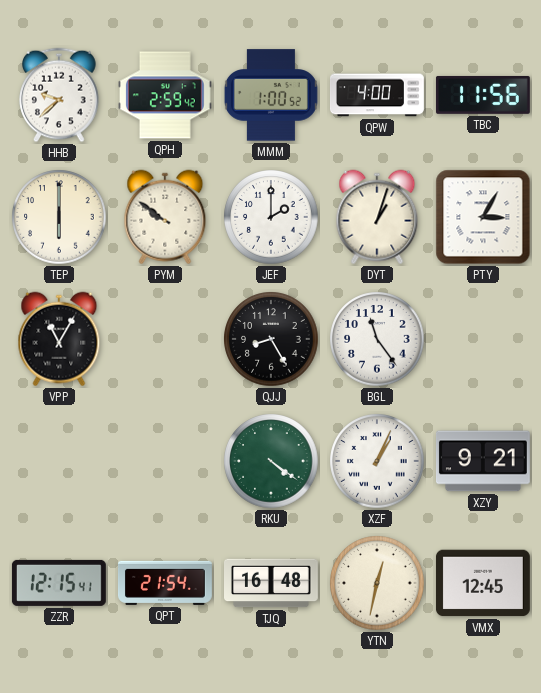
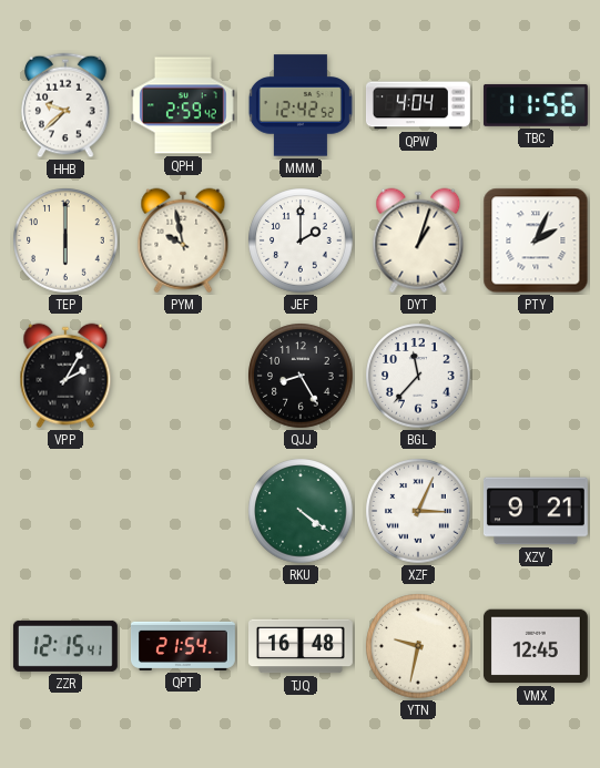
MMM: 1:00 -> 12:42
QPW: 4:00 -> 4:04
PYM: 9:51 -> 9:58
PTY: 3:05 -> 2:04
VPP: 11:05 -> 2:05
BGL: 11:24 -> 11:37
XZF: 1:04 -> 3:04
YTN: 12:32 -> 9:32
